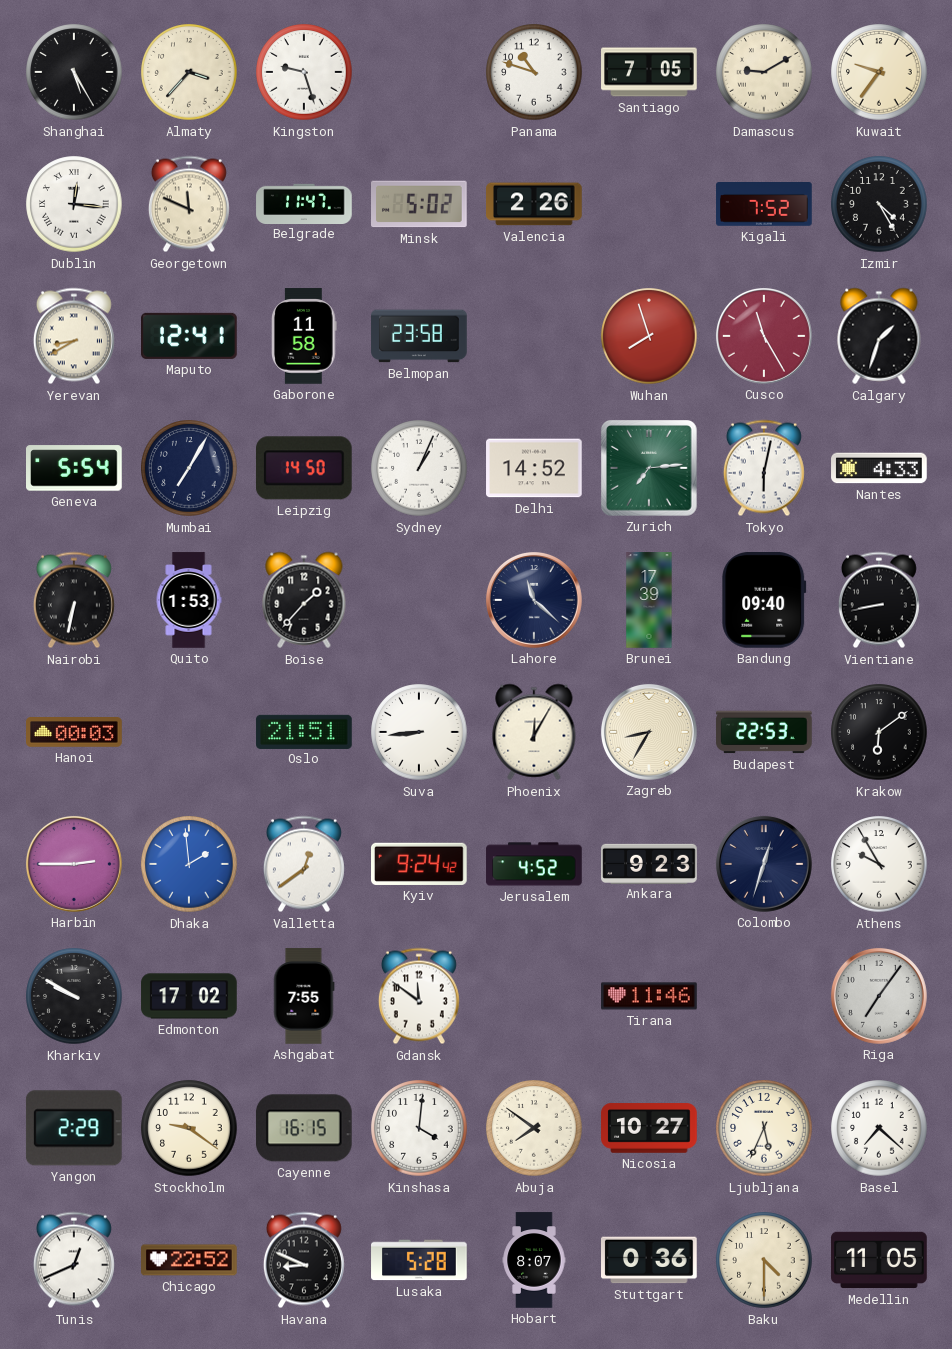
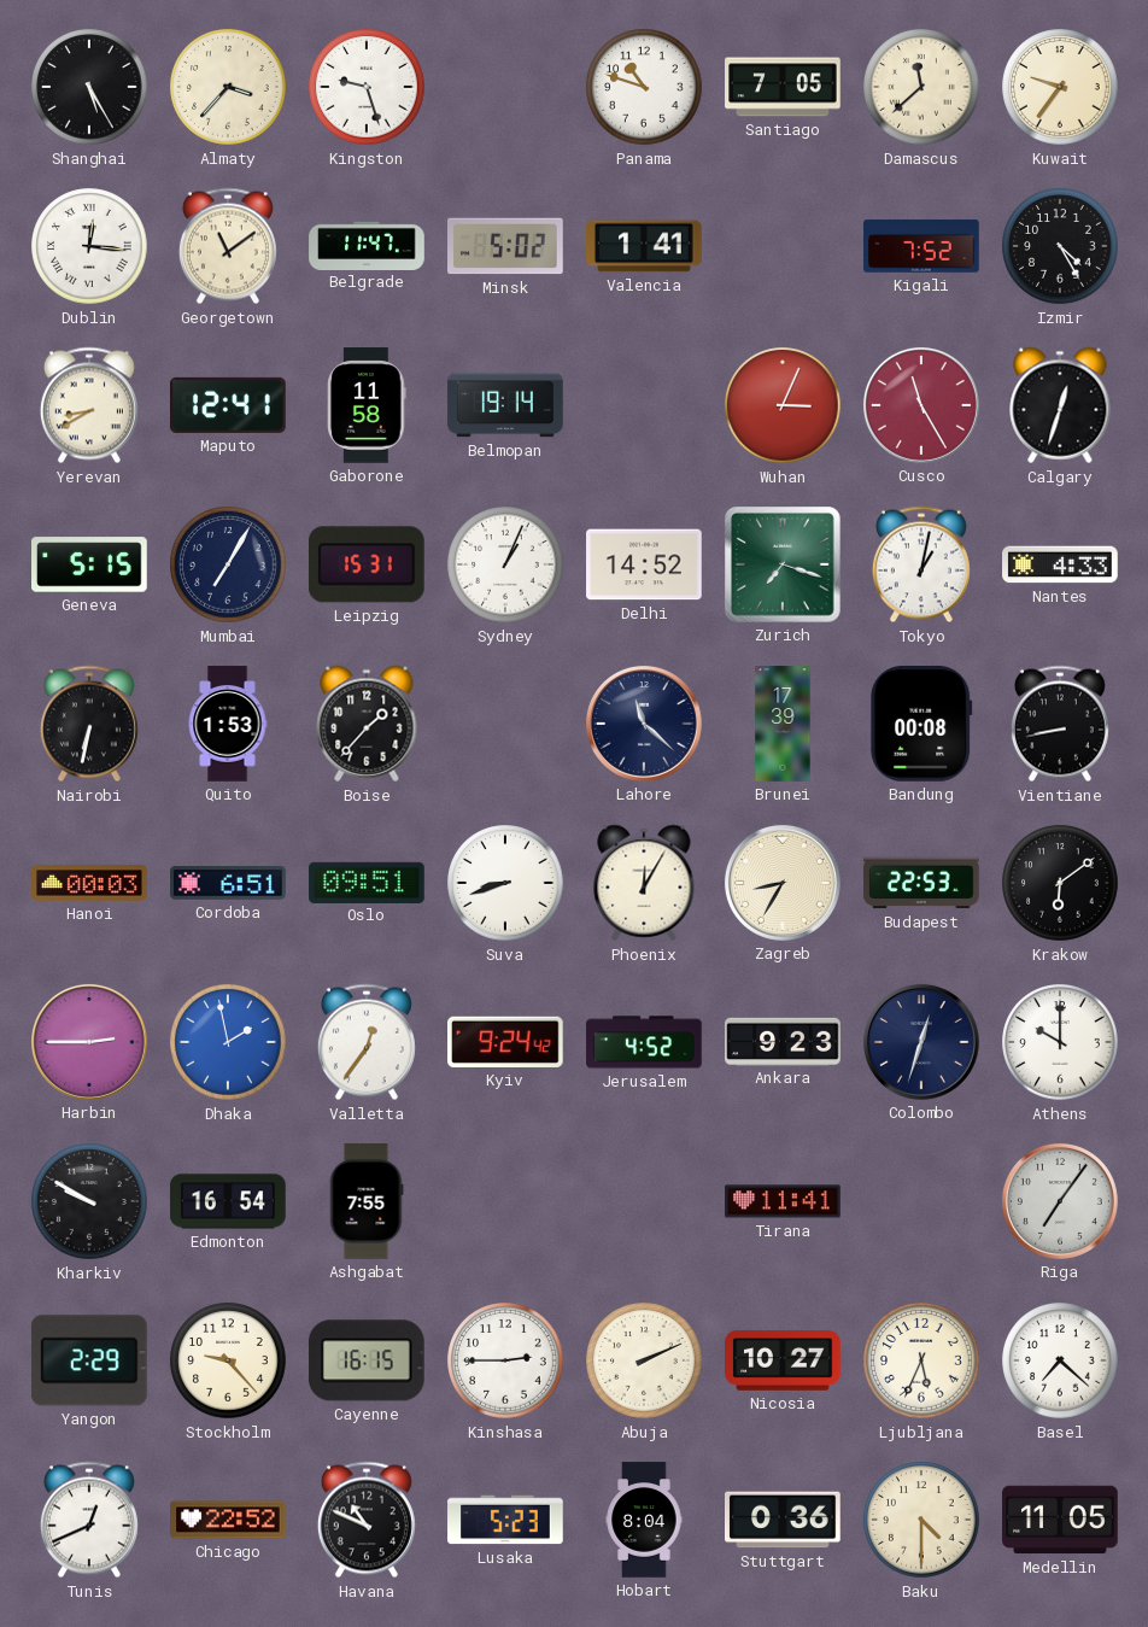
Damascus: 9:10 -> 11:38
Georgetown: 11:49 -> 11:09
Valencia: 2:26 -> 1:41
Belmopan: 23:58 -> 19:14
Wuhan: 7:57 -> 3:04
Calgary: 1:33 -> 12:33
Geneva: 5:54 -> 5:15
Leipzig: 14:50 -> 15:31
Zurich: 7:14 -> 7:18
Tokyo: 6:02 -> 1:02
Bandung: 09:40 -> 00:08
Cordoba: none -> 6:51
Oslo: 21:51 -> 09:51
Suva: 8:44 -> 8:42
Dhaka: 1:59 -> 1:58
Valletta: 12:39 -> 12:36
Athens: 9:55 -> 10:00
Edmonton: 17:02 -> 16:54
Gdansk: 11:51 -> none
Tirana: 11:46 -> 11:41
Stockholm: 9:21 -> 9:23
Kinshasa: 4:01 -> 2:45
Abuja: 7:51 -> 2:11
Havana: 8:49 -> 10:49
Lusaka: 5:28 -> 5:23
Hobart: 8:07 -> 8:04
